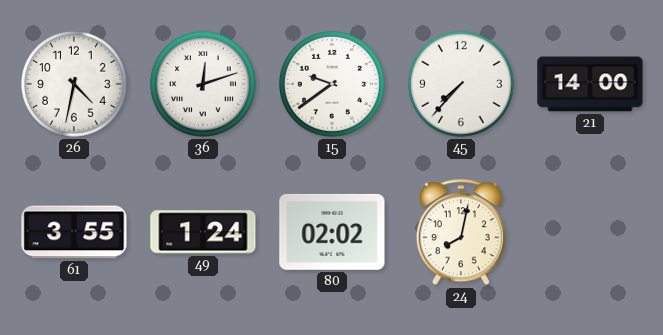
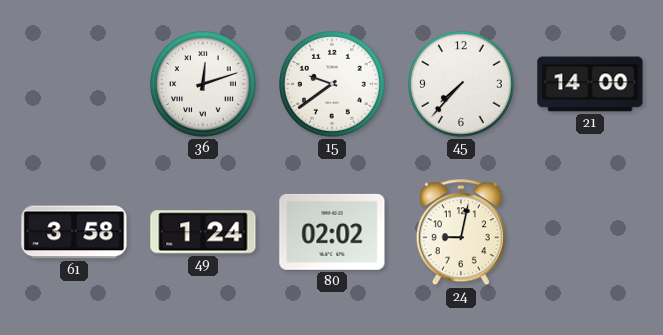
26: 4:32 -> none
61: 3:55 -> 3:58
24: 8:02 -> 9:02
